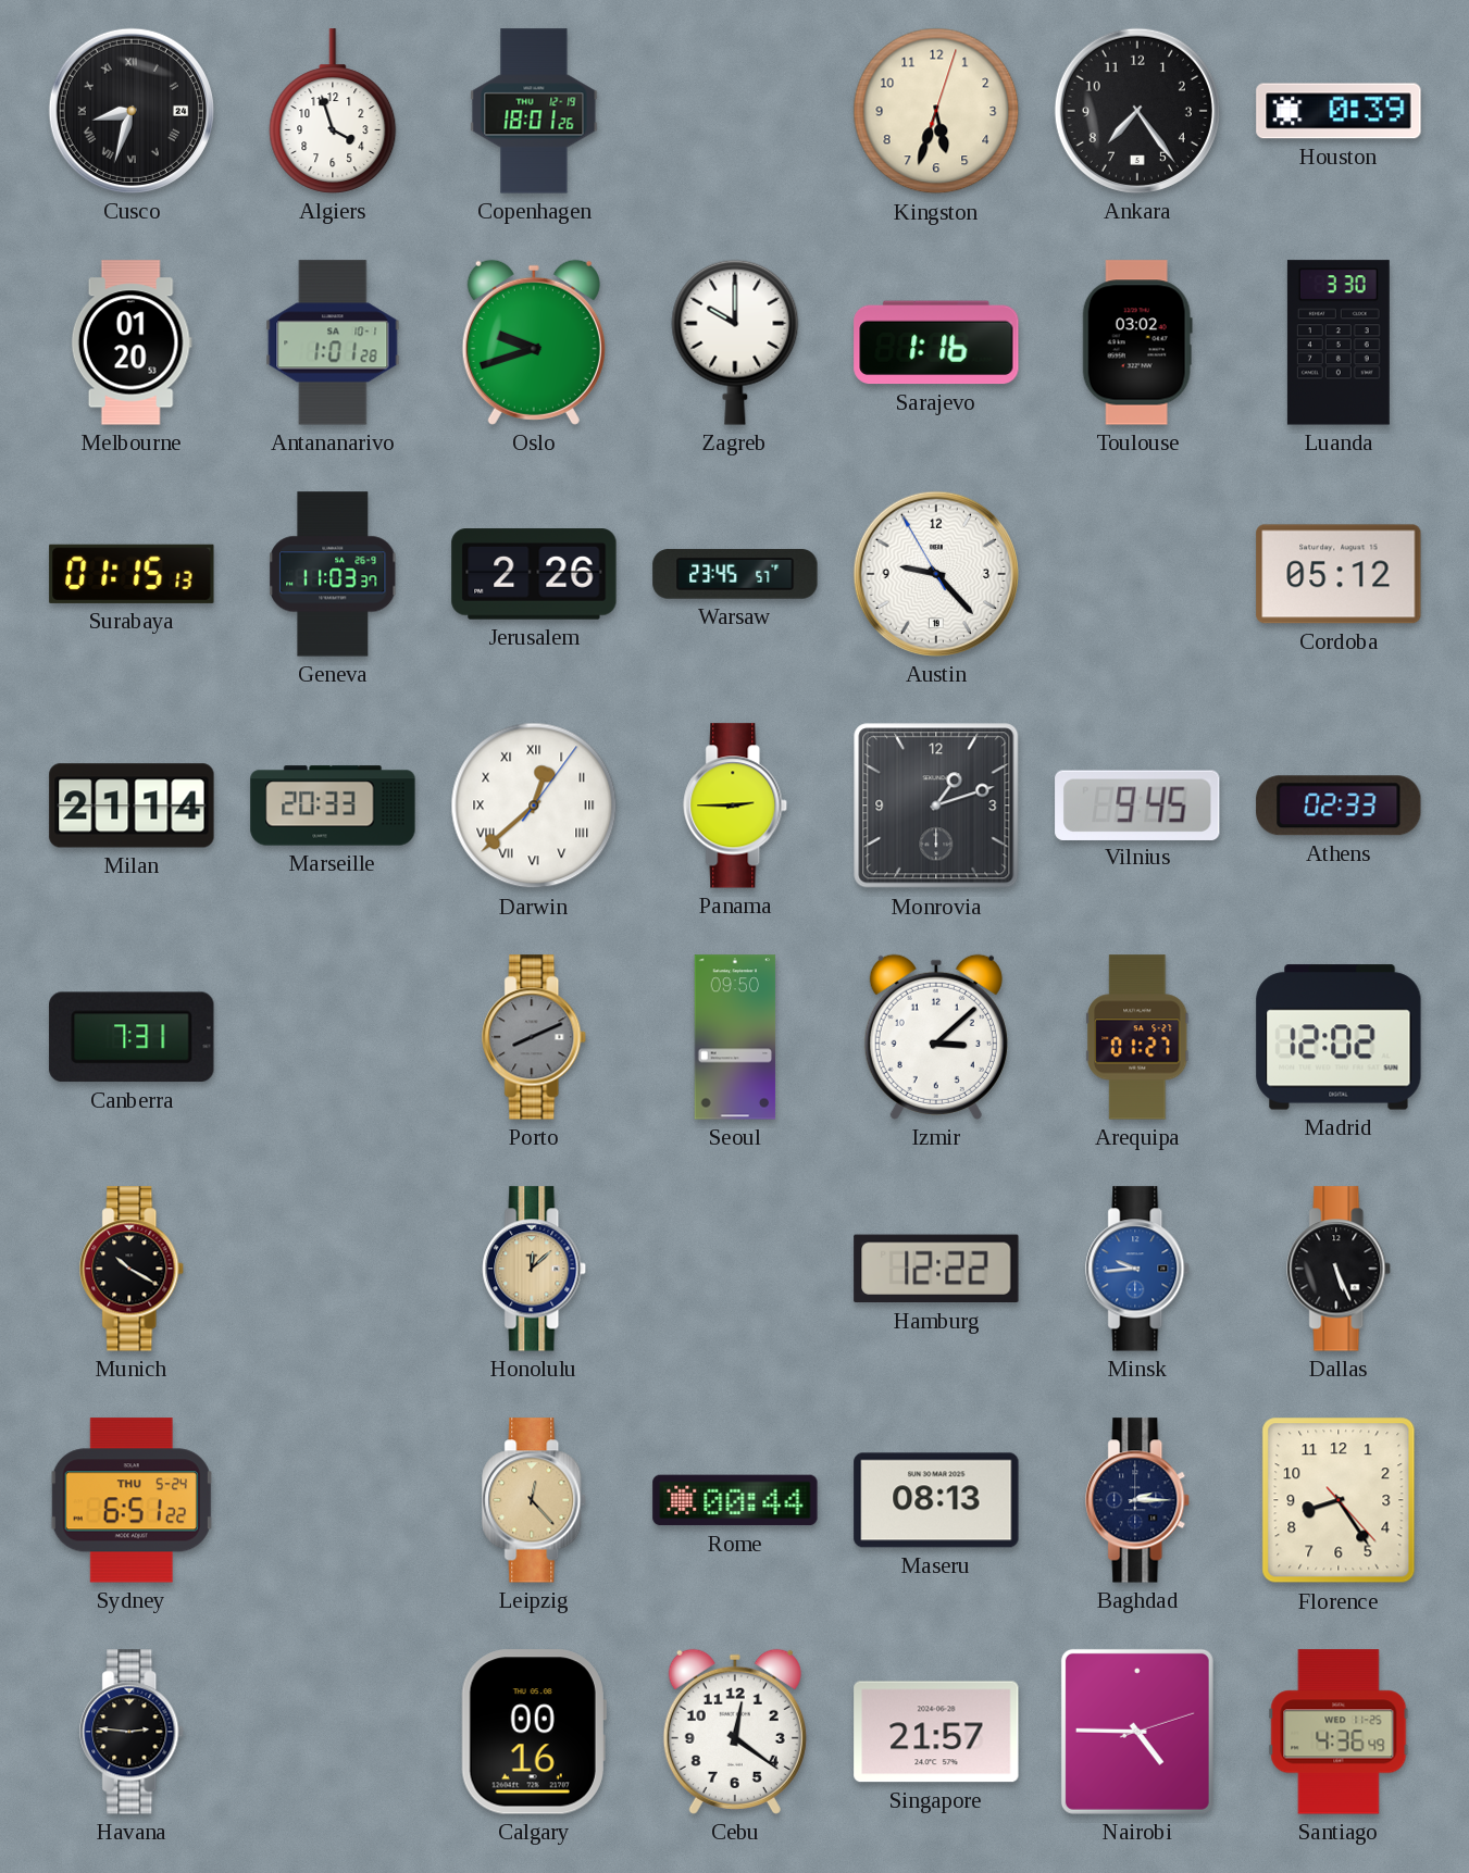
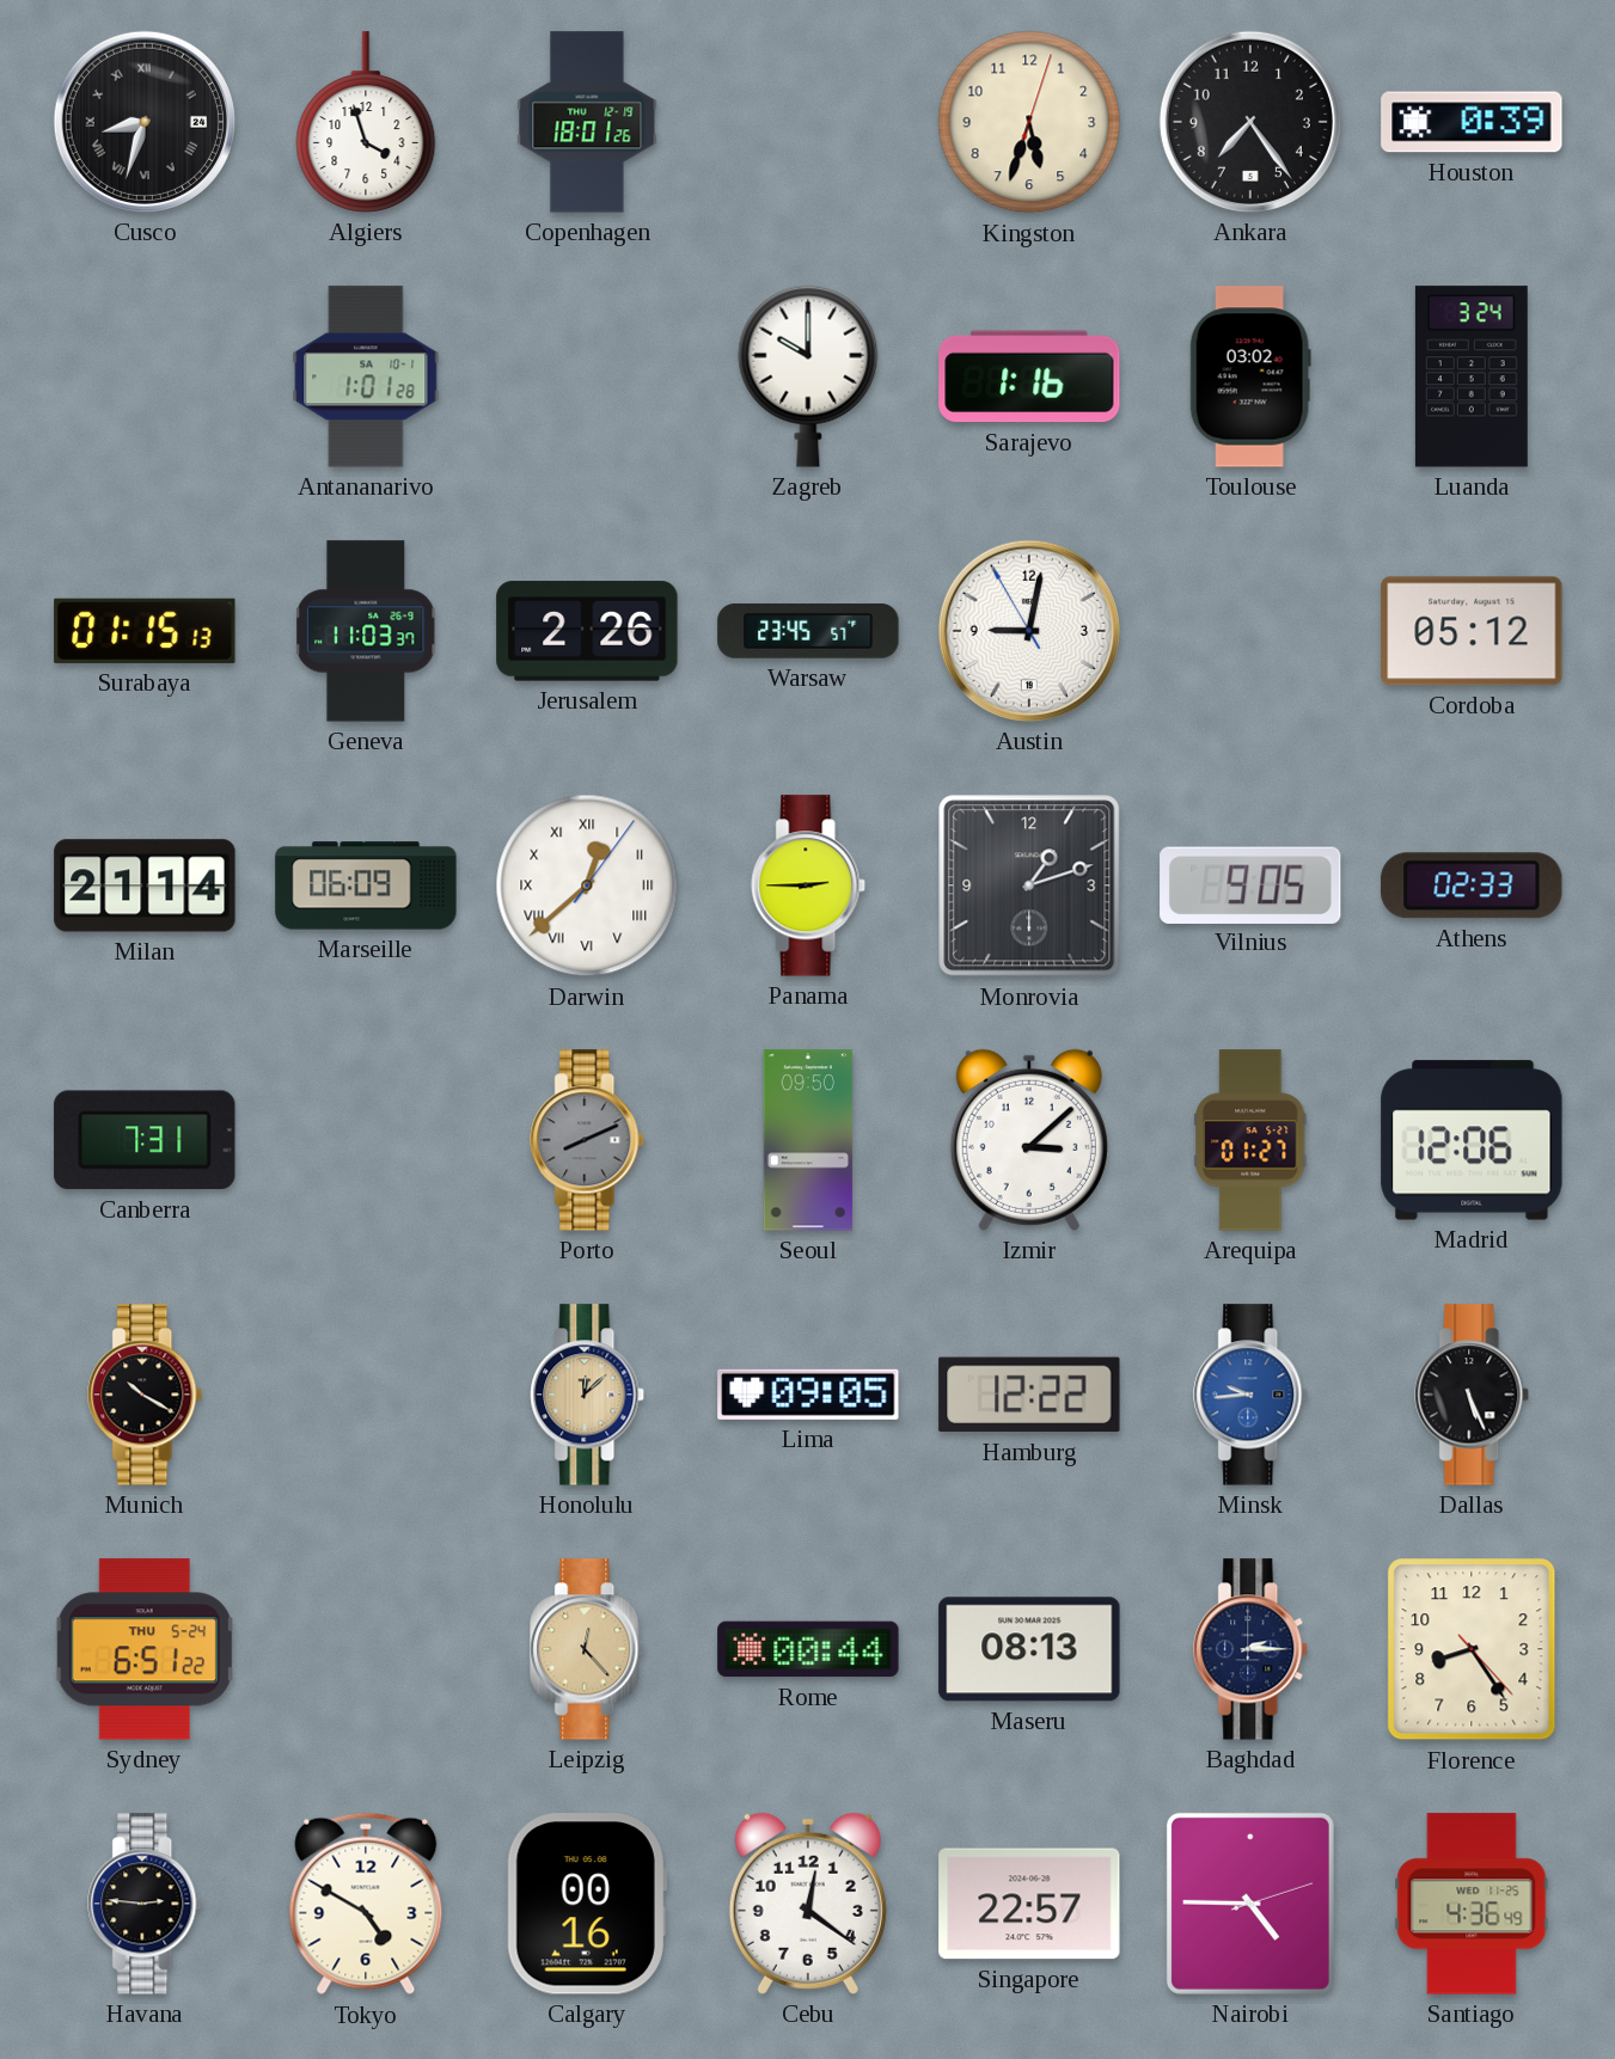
Melbourne: 01:20 -> none
Oslo: 9:42 -> none
Luanda: 3:30 -> 3:24
Austin: 9:22 -> 9:01
Marseille: 20:33 -> 06:09
Vilnius: 9:45 -> 9:05
Madrid: 12:02 -> 12:06
Lima: none -> 09:05
Tokyo: none -> 4:50
Singapore: 21:57 -> 22:57
